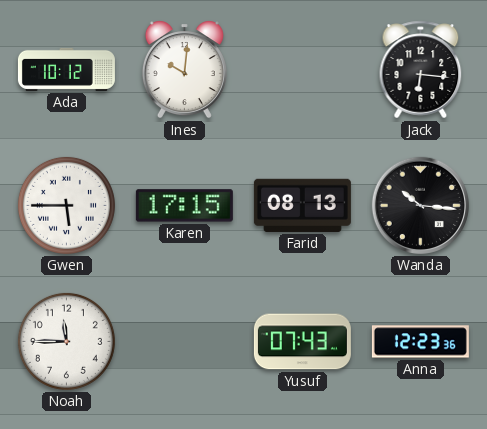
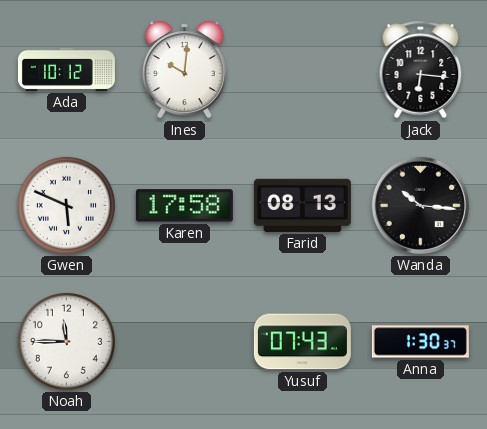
Gwen: 5:45 -> 5:49
Karen: 17:15 -> 17:58
Anna: 12:23 -> 1:30
